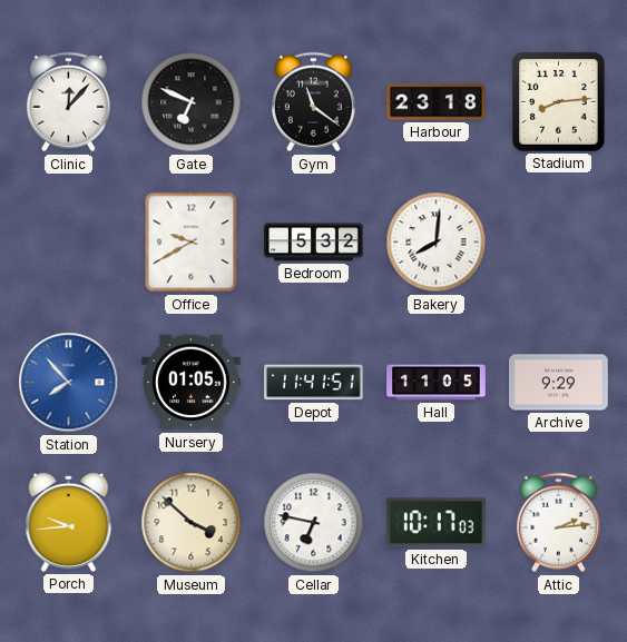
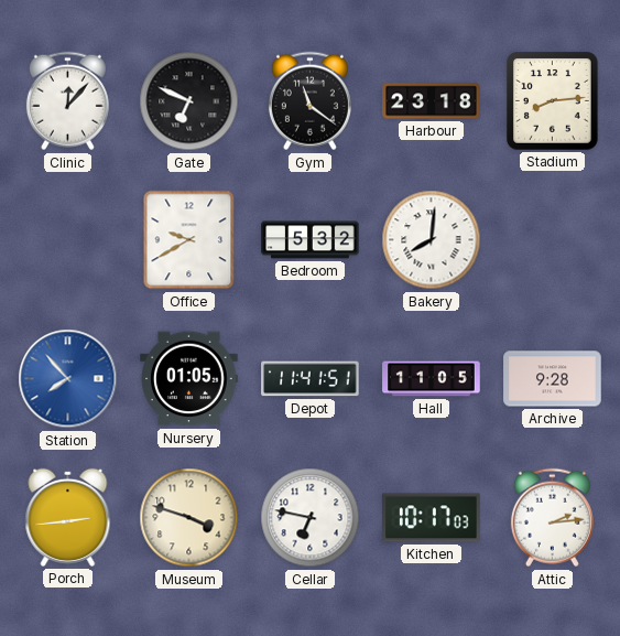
Archive: 9:29 -> 9:28
Porch: 9:44 -> 2:44
Museum: 3:52 -> 3:48
